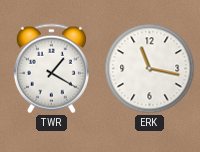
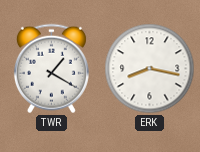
ERK: 11:17 -> 8:17
